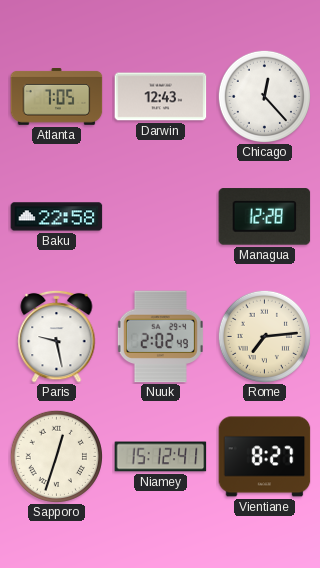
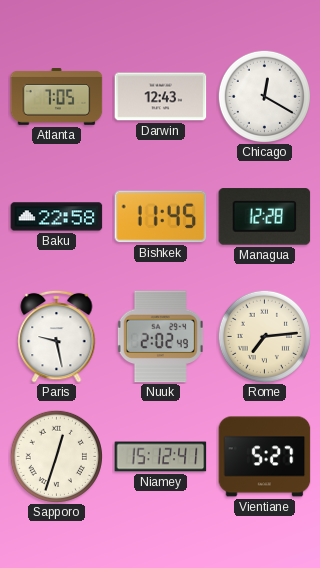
Chicago: 12:23 -> 12:20
Bishkek: none -> 11:45
Vientiane: 8:27 -> 5:27
